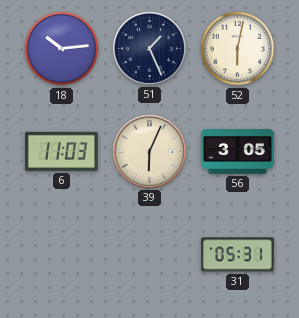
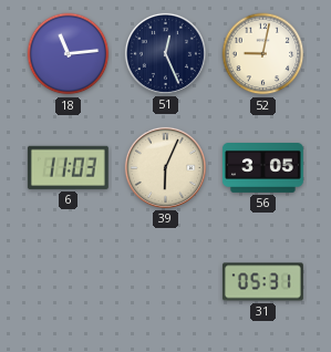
18: 10:14 -> 11:14
51: 1:26 -> 12:26
52: 6:02 -> 9:02
